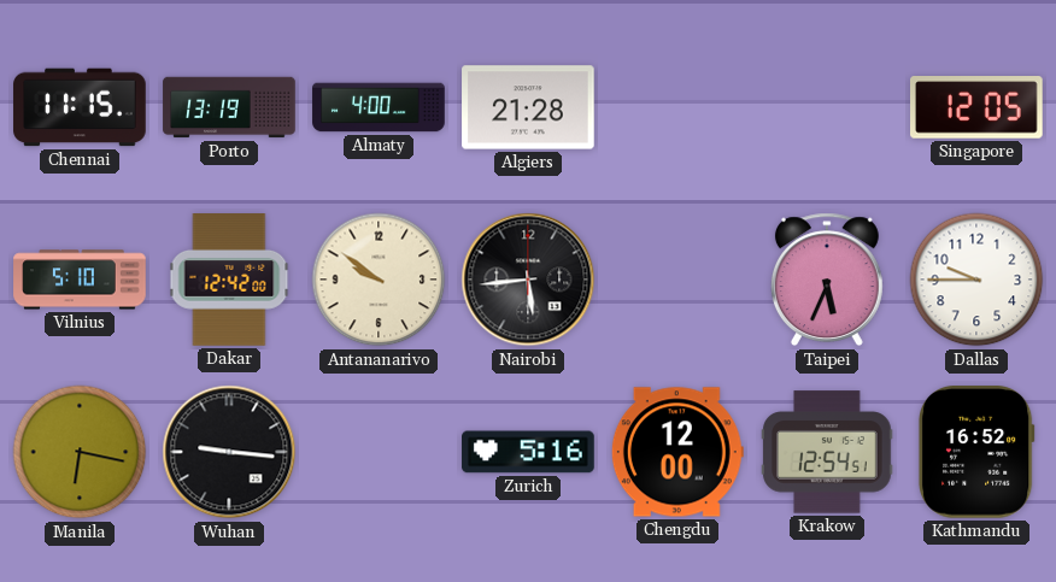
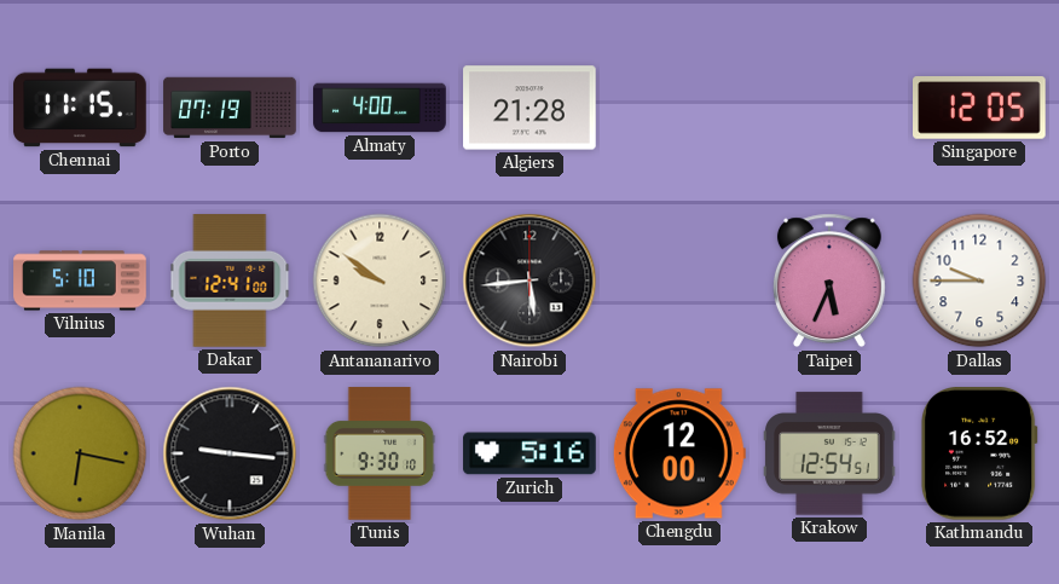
Porto: 13:19 -> 07:19
Dakar: 12:42 -> 12:41
Tunis: none -> 9:30
